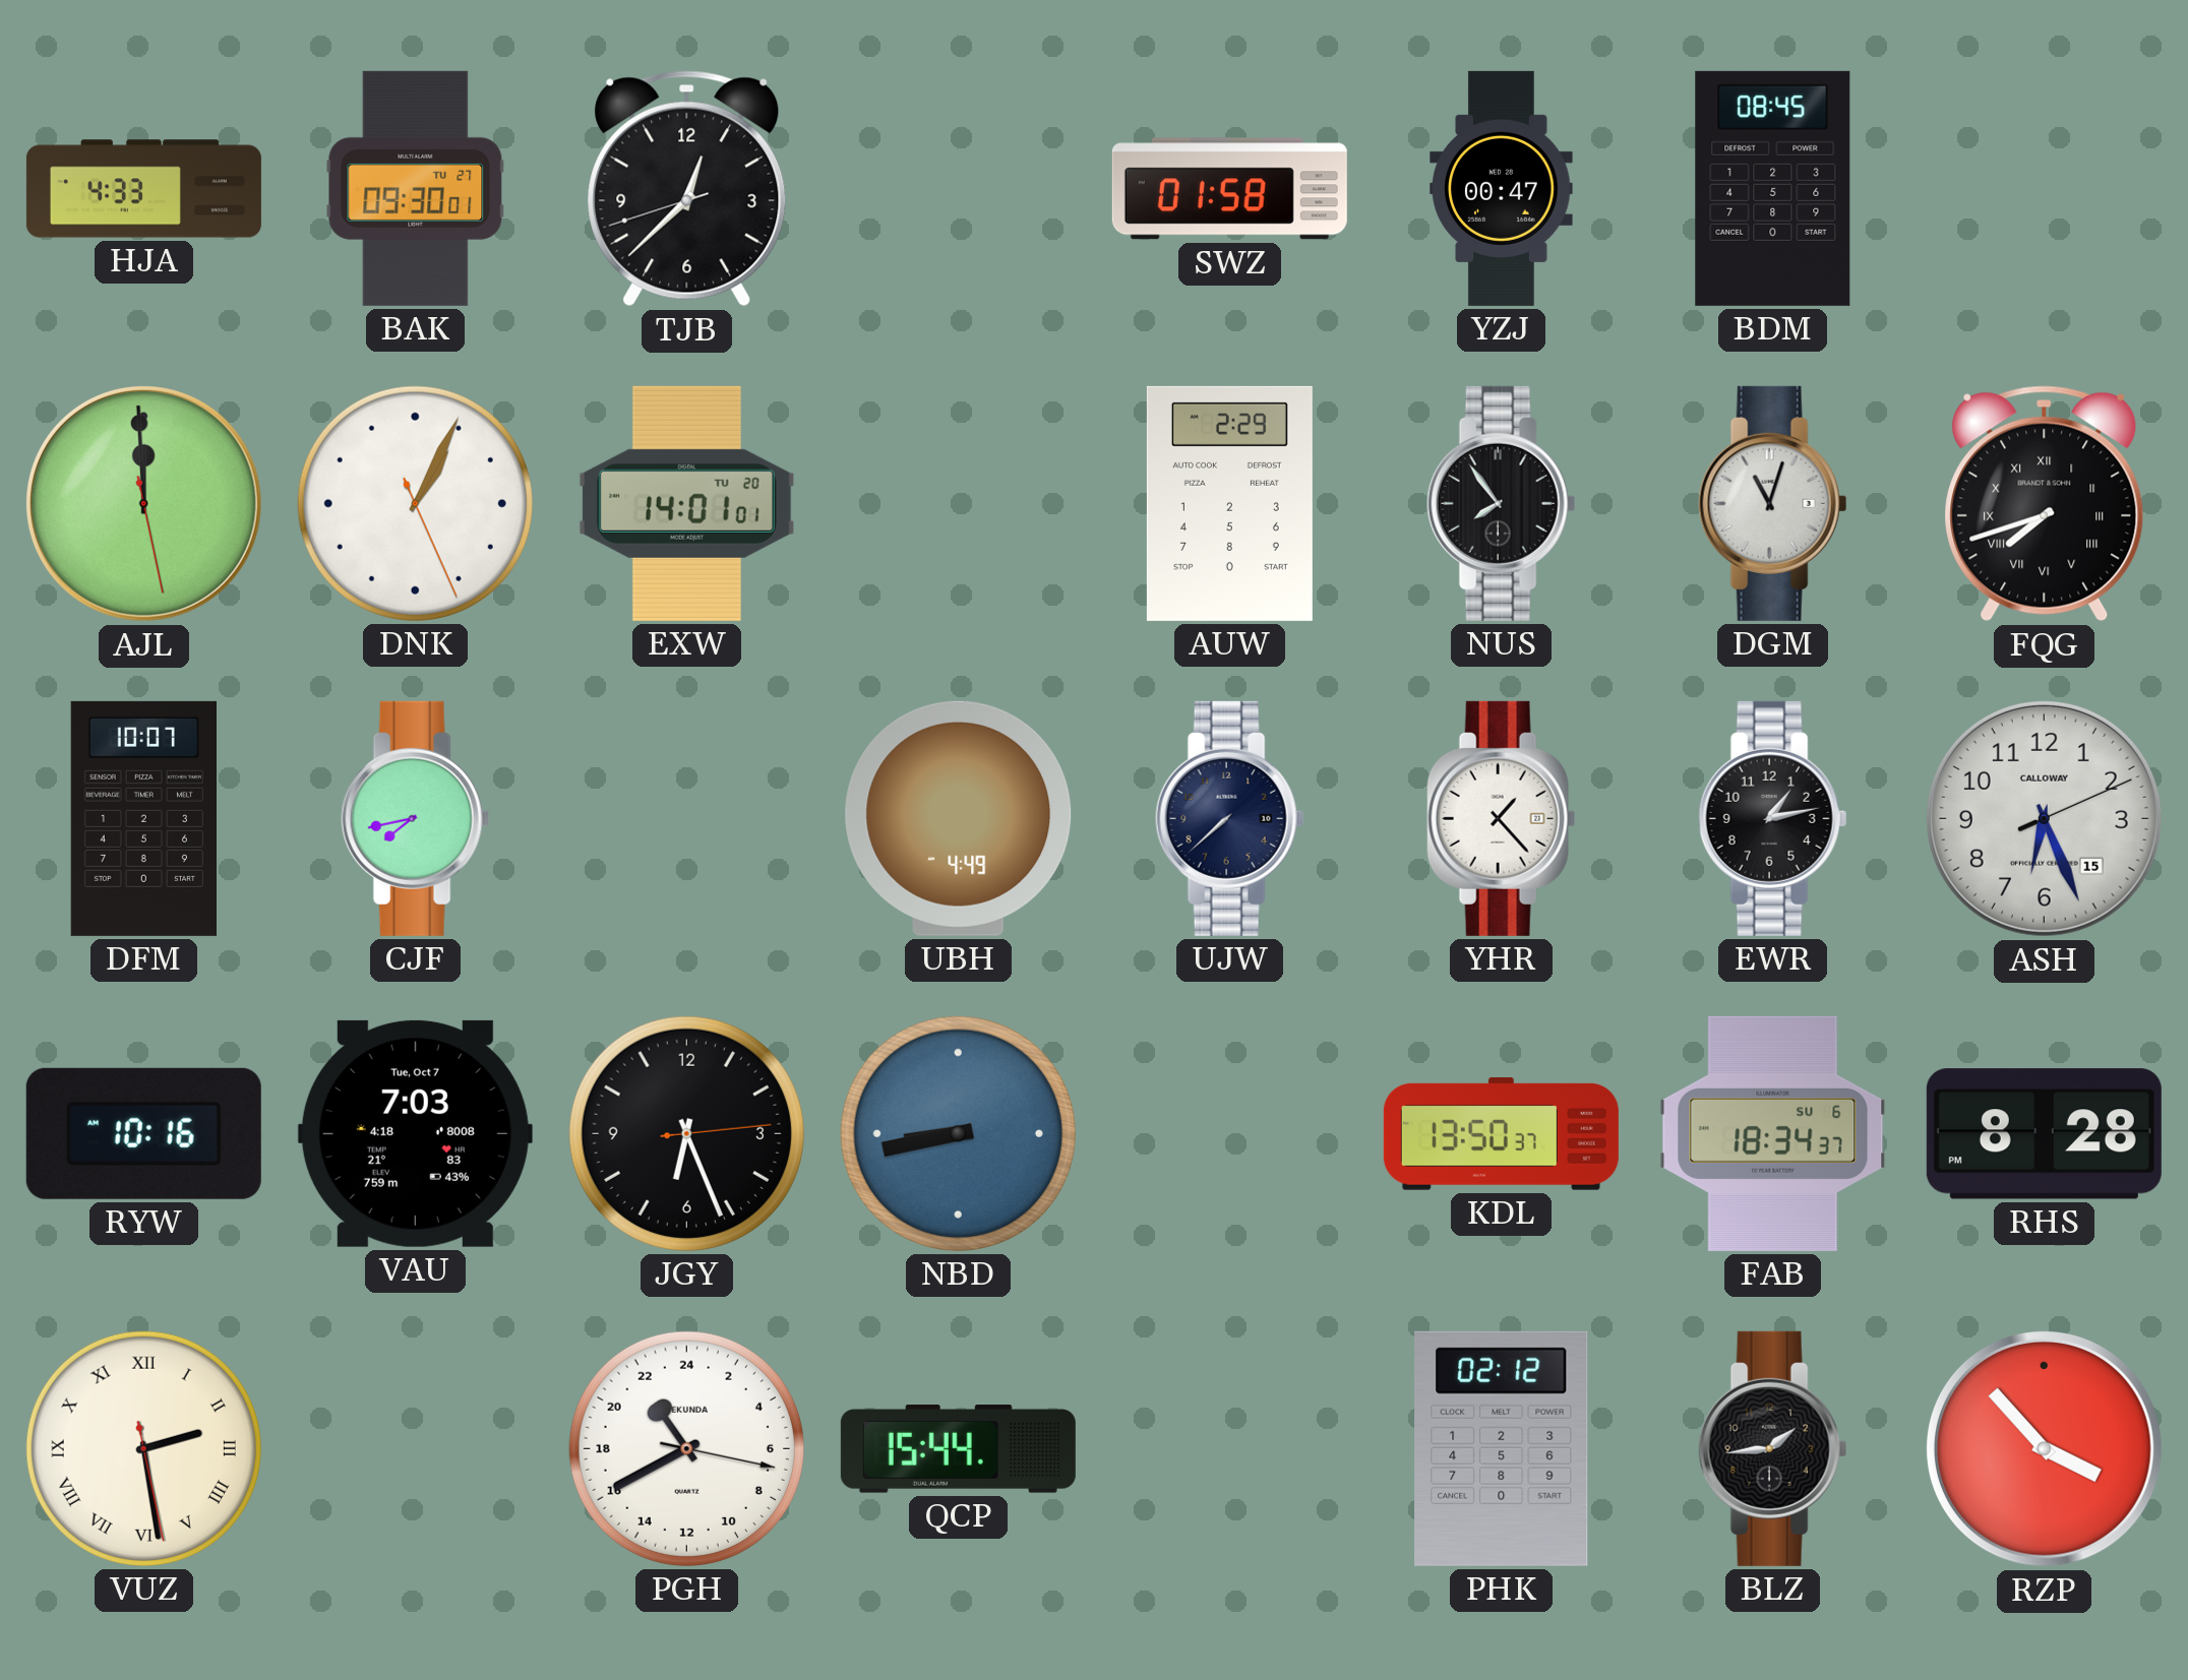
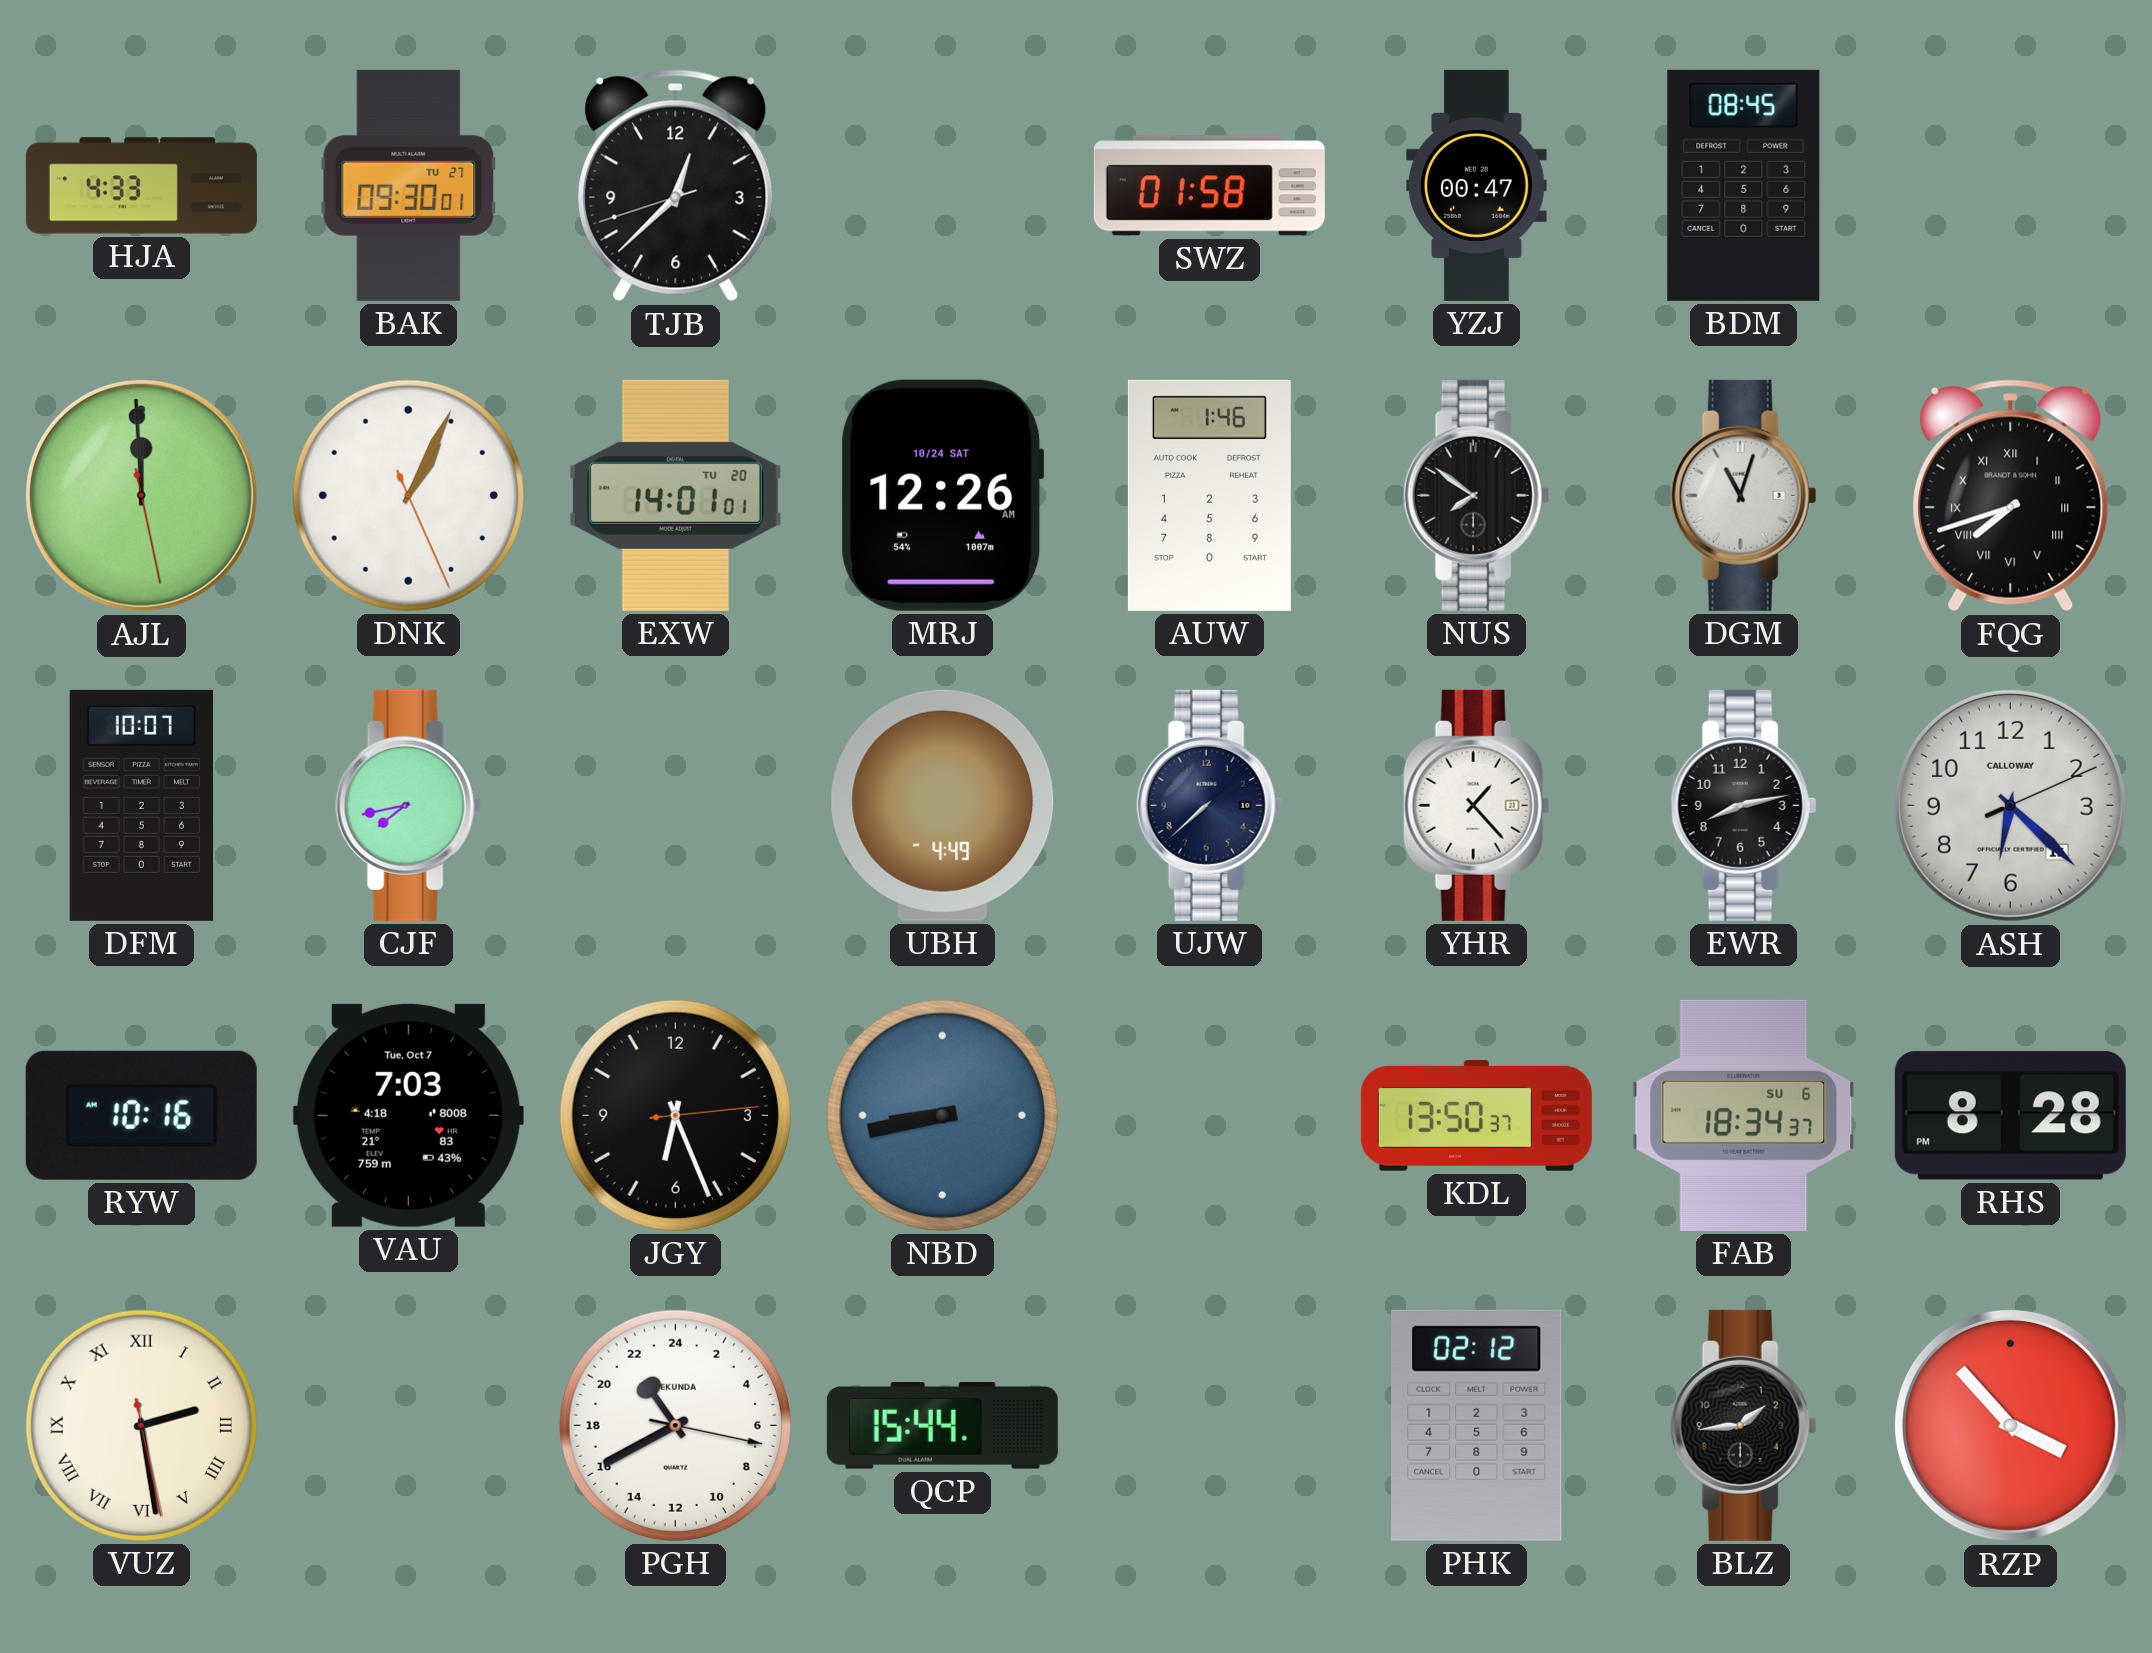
MRJ: none -> 12:26
AUW: 2:29 -> 1:46
NUS: 7:54 -> 7:51
EWR: 1:13 -> 8:13
ASH: 6:26 -> 6:22
